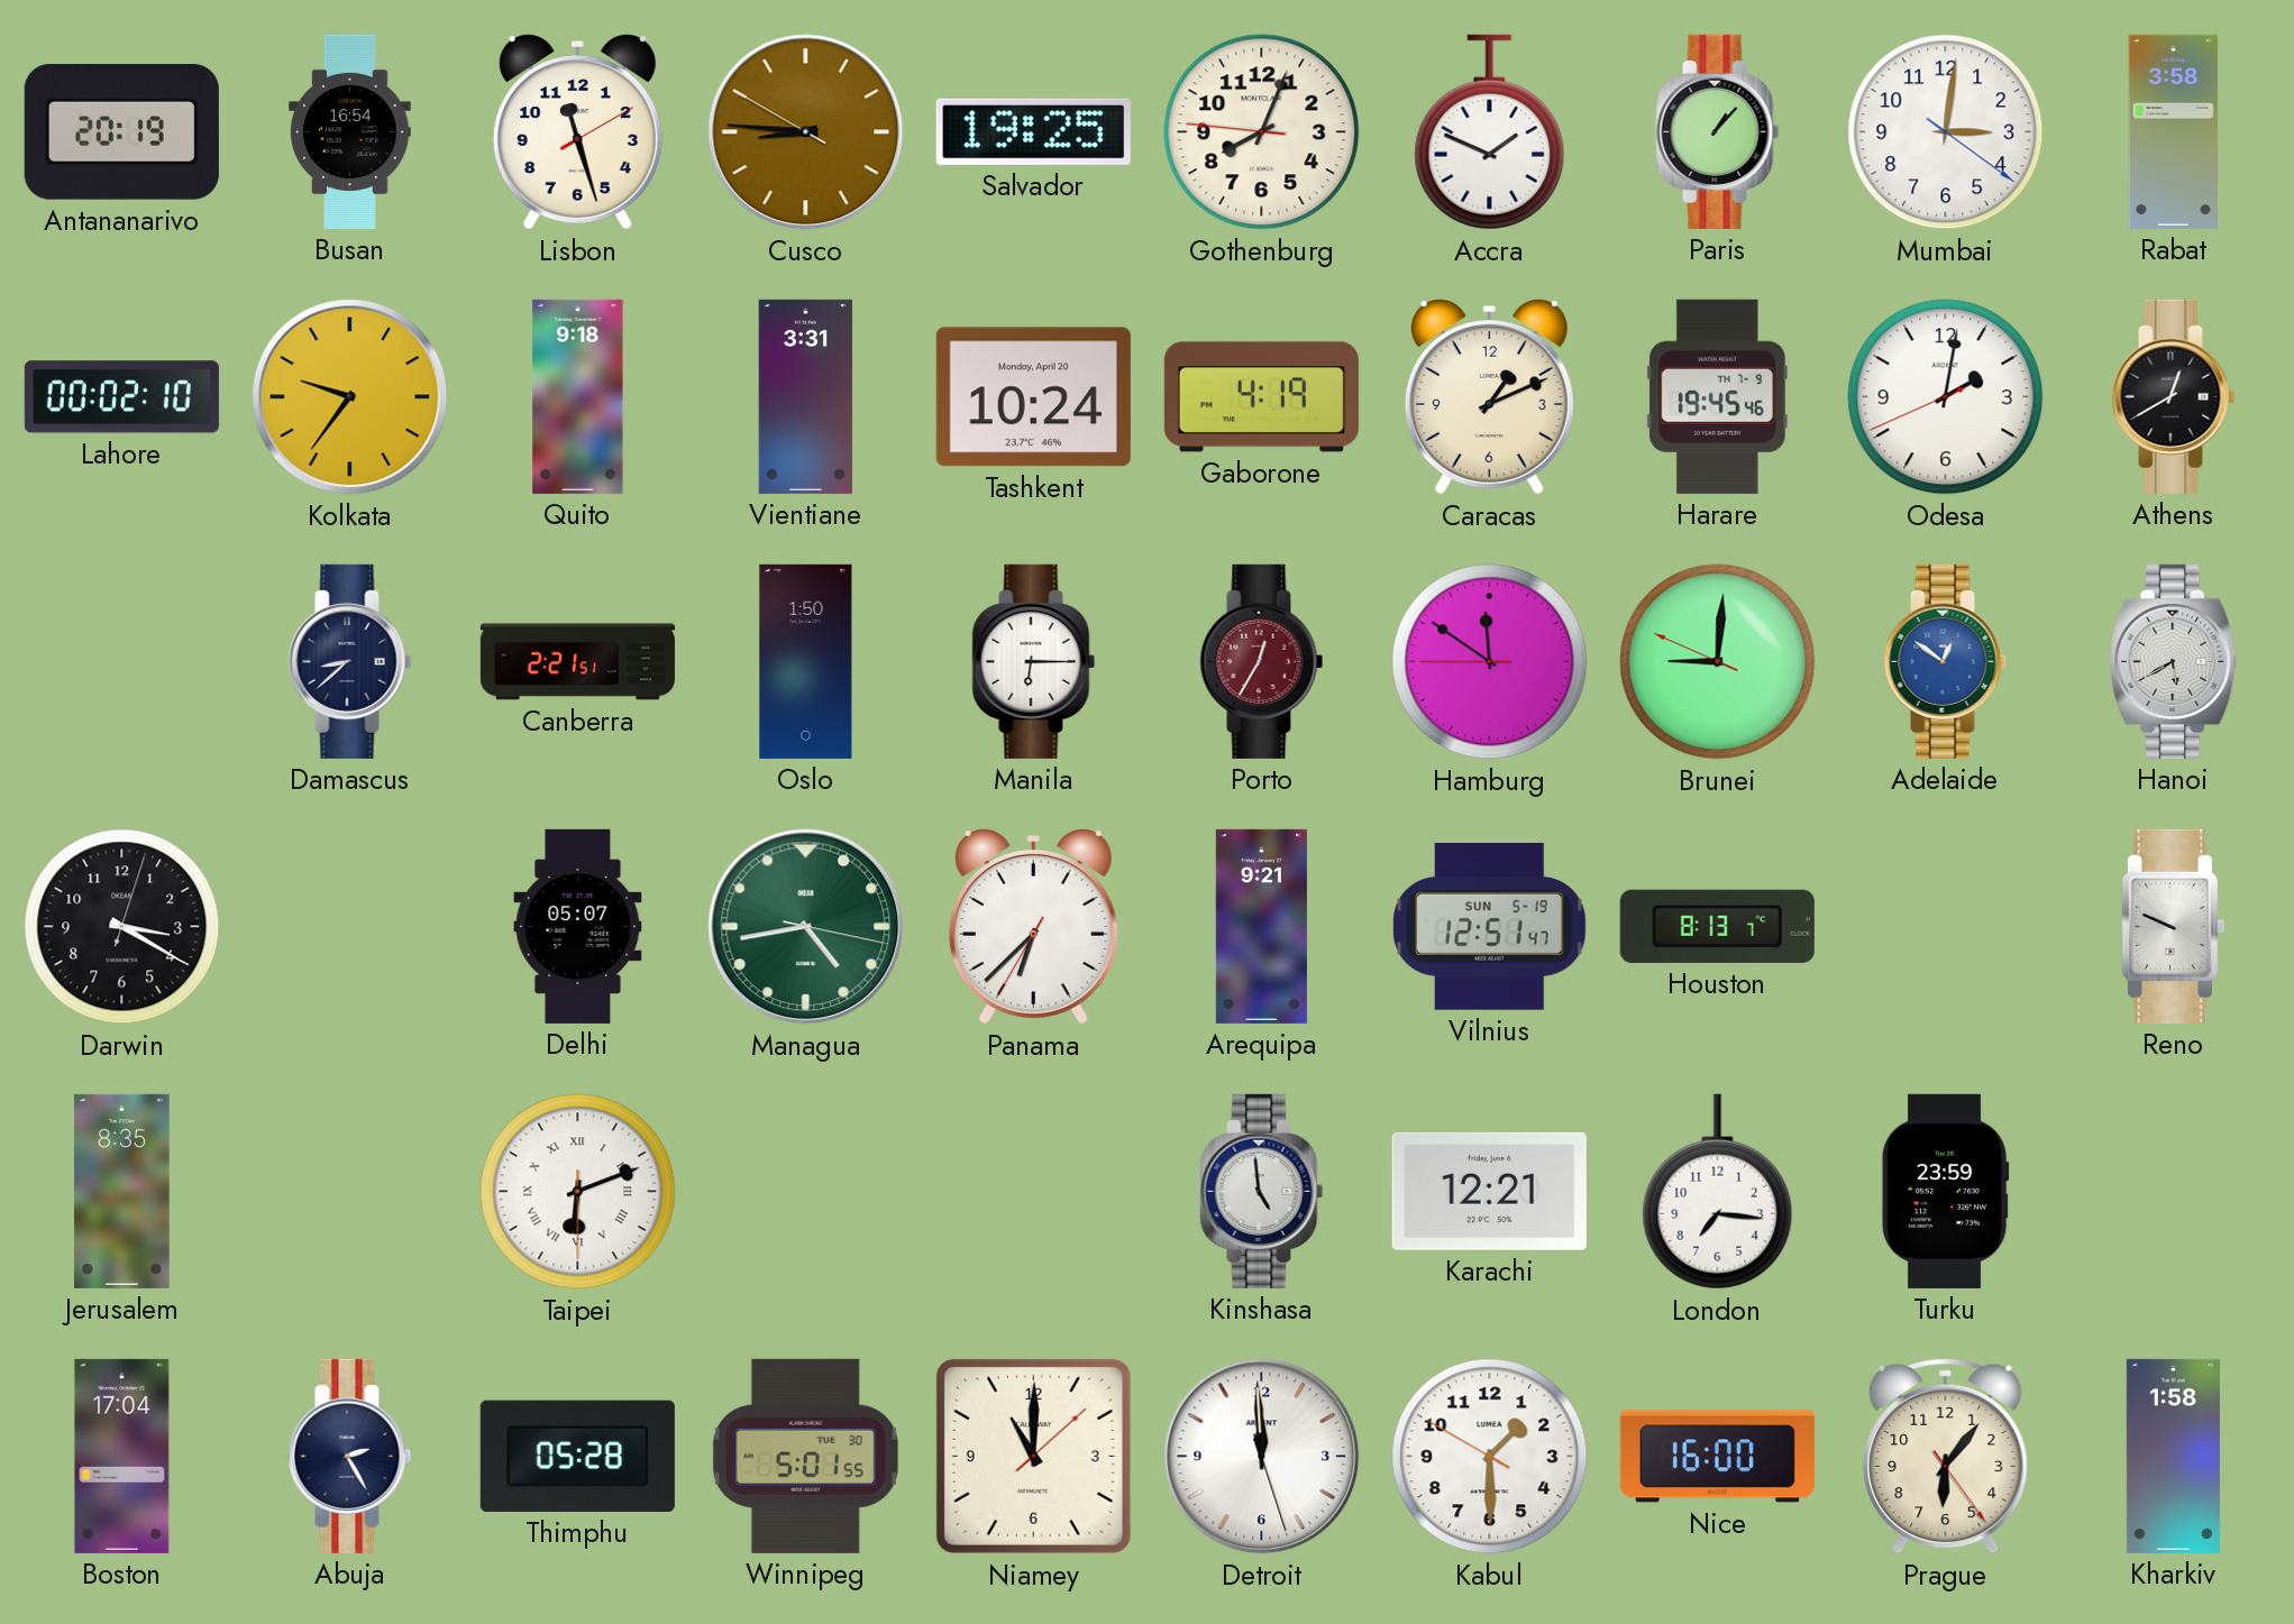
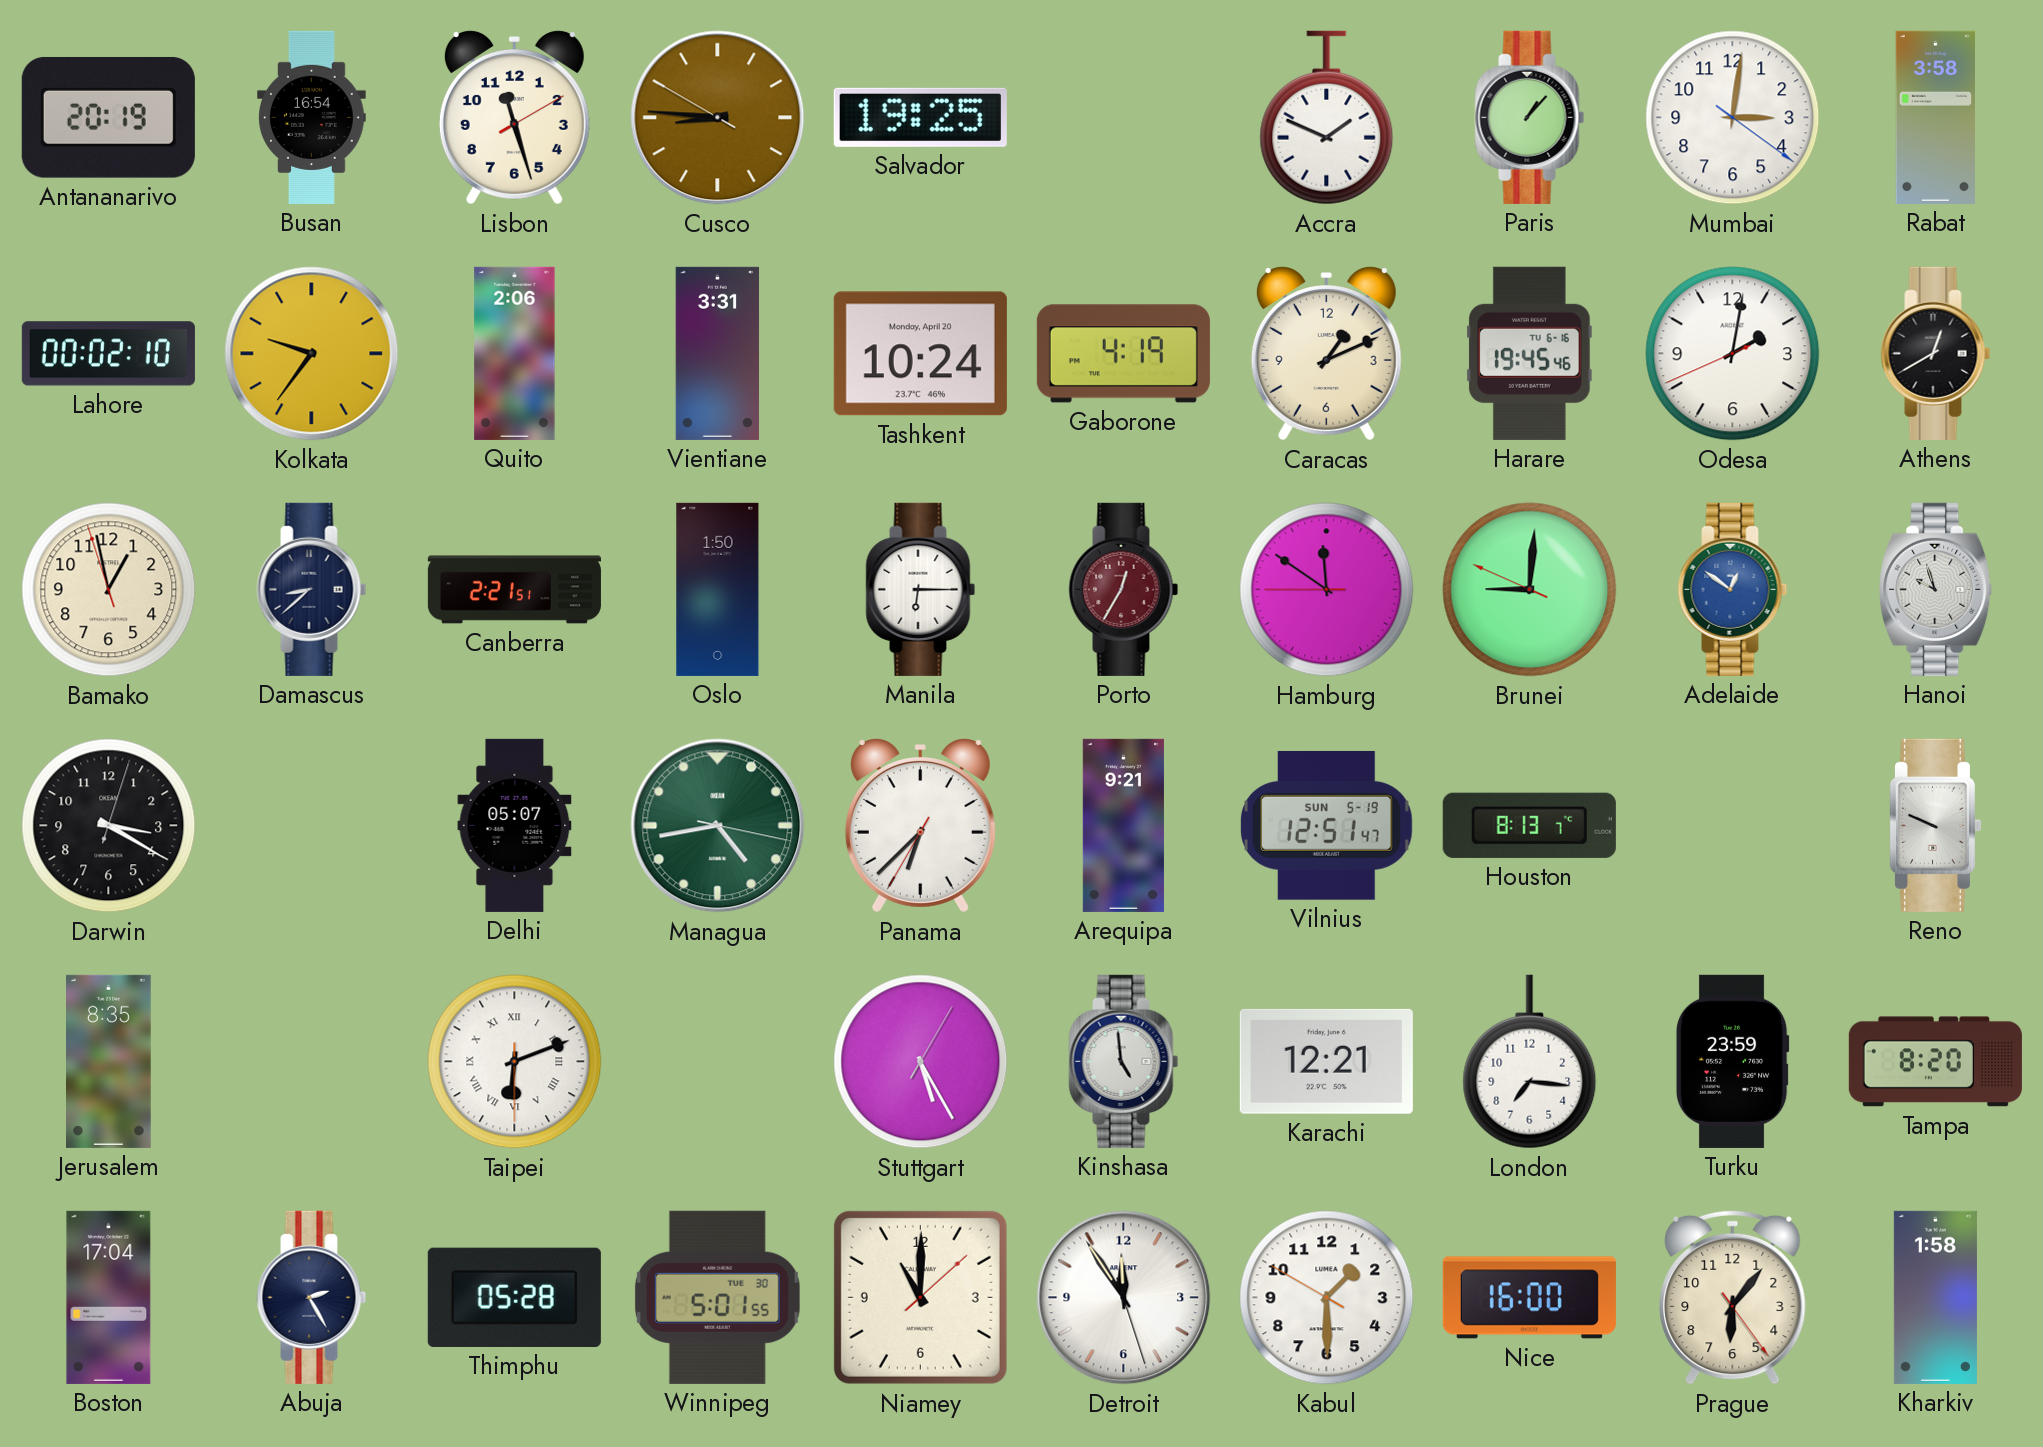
Gothenburg: 8:03 -> none
Quito: 9:18 -> 2:06
Harare date: TH 7-9 -> TU 6-16
Bamako: none -> 12:57
Hanoi: 5:40 -> 9:57
Stuttgart: none -> 5:25
Tampa: none -> 8:20
Detroit: 11:59 -> 11:54
